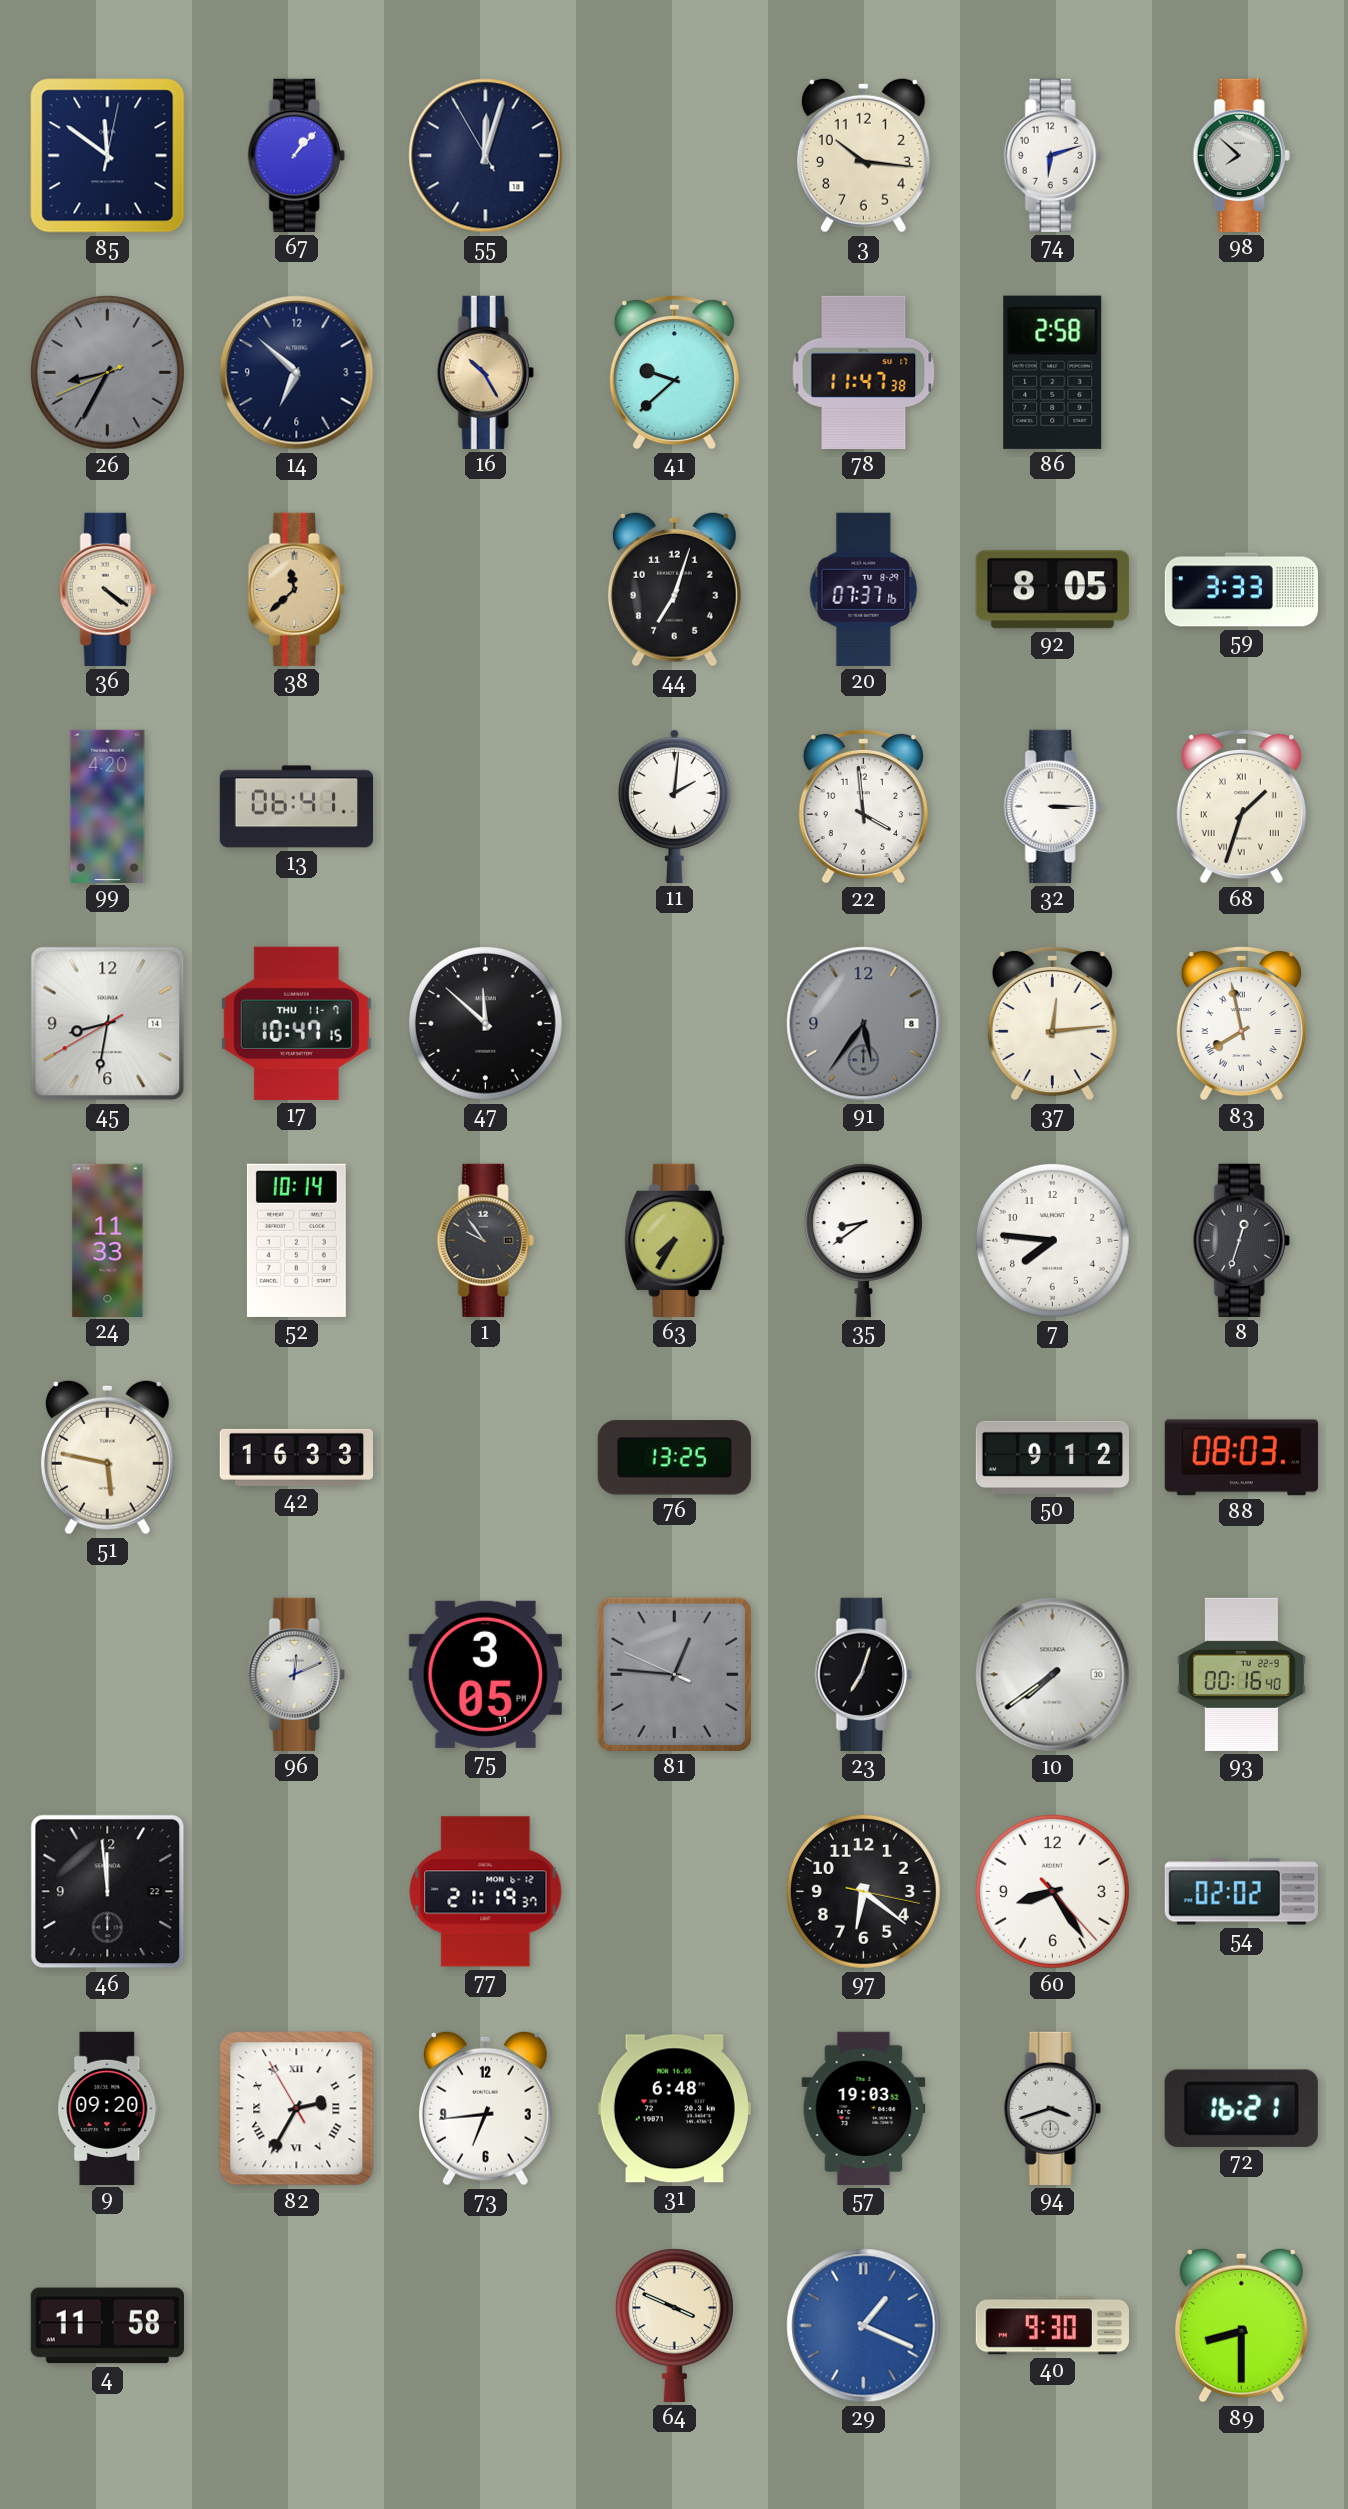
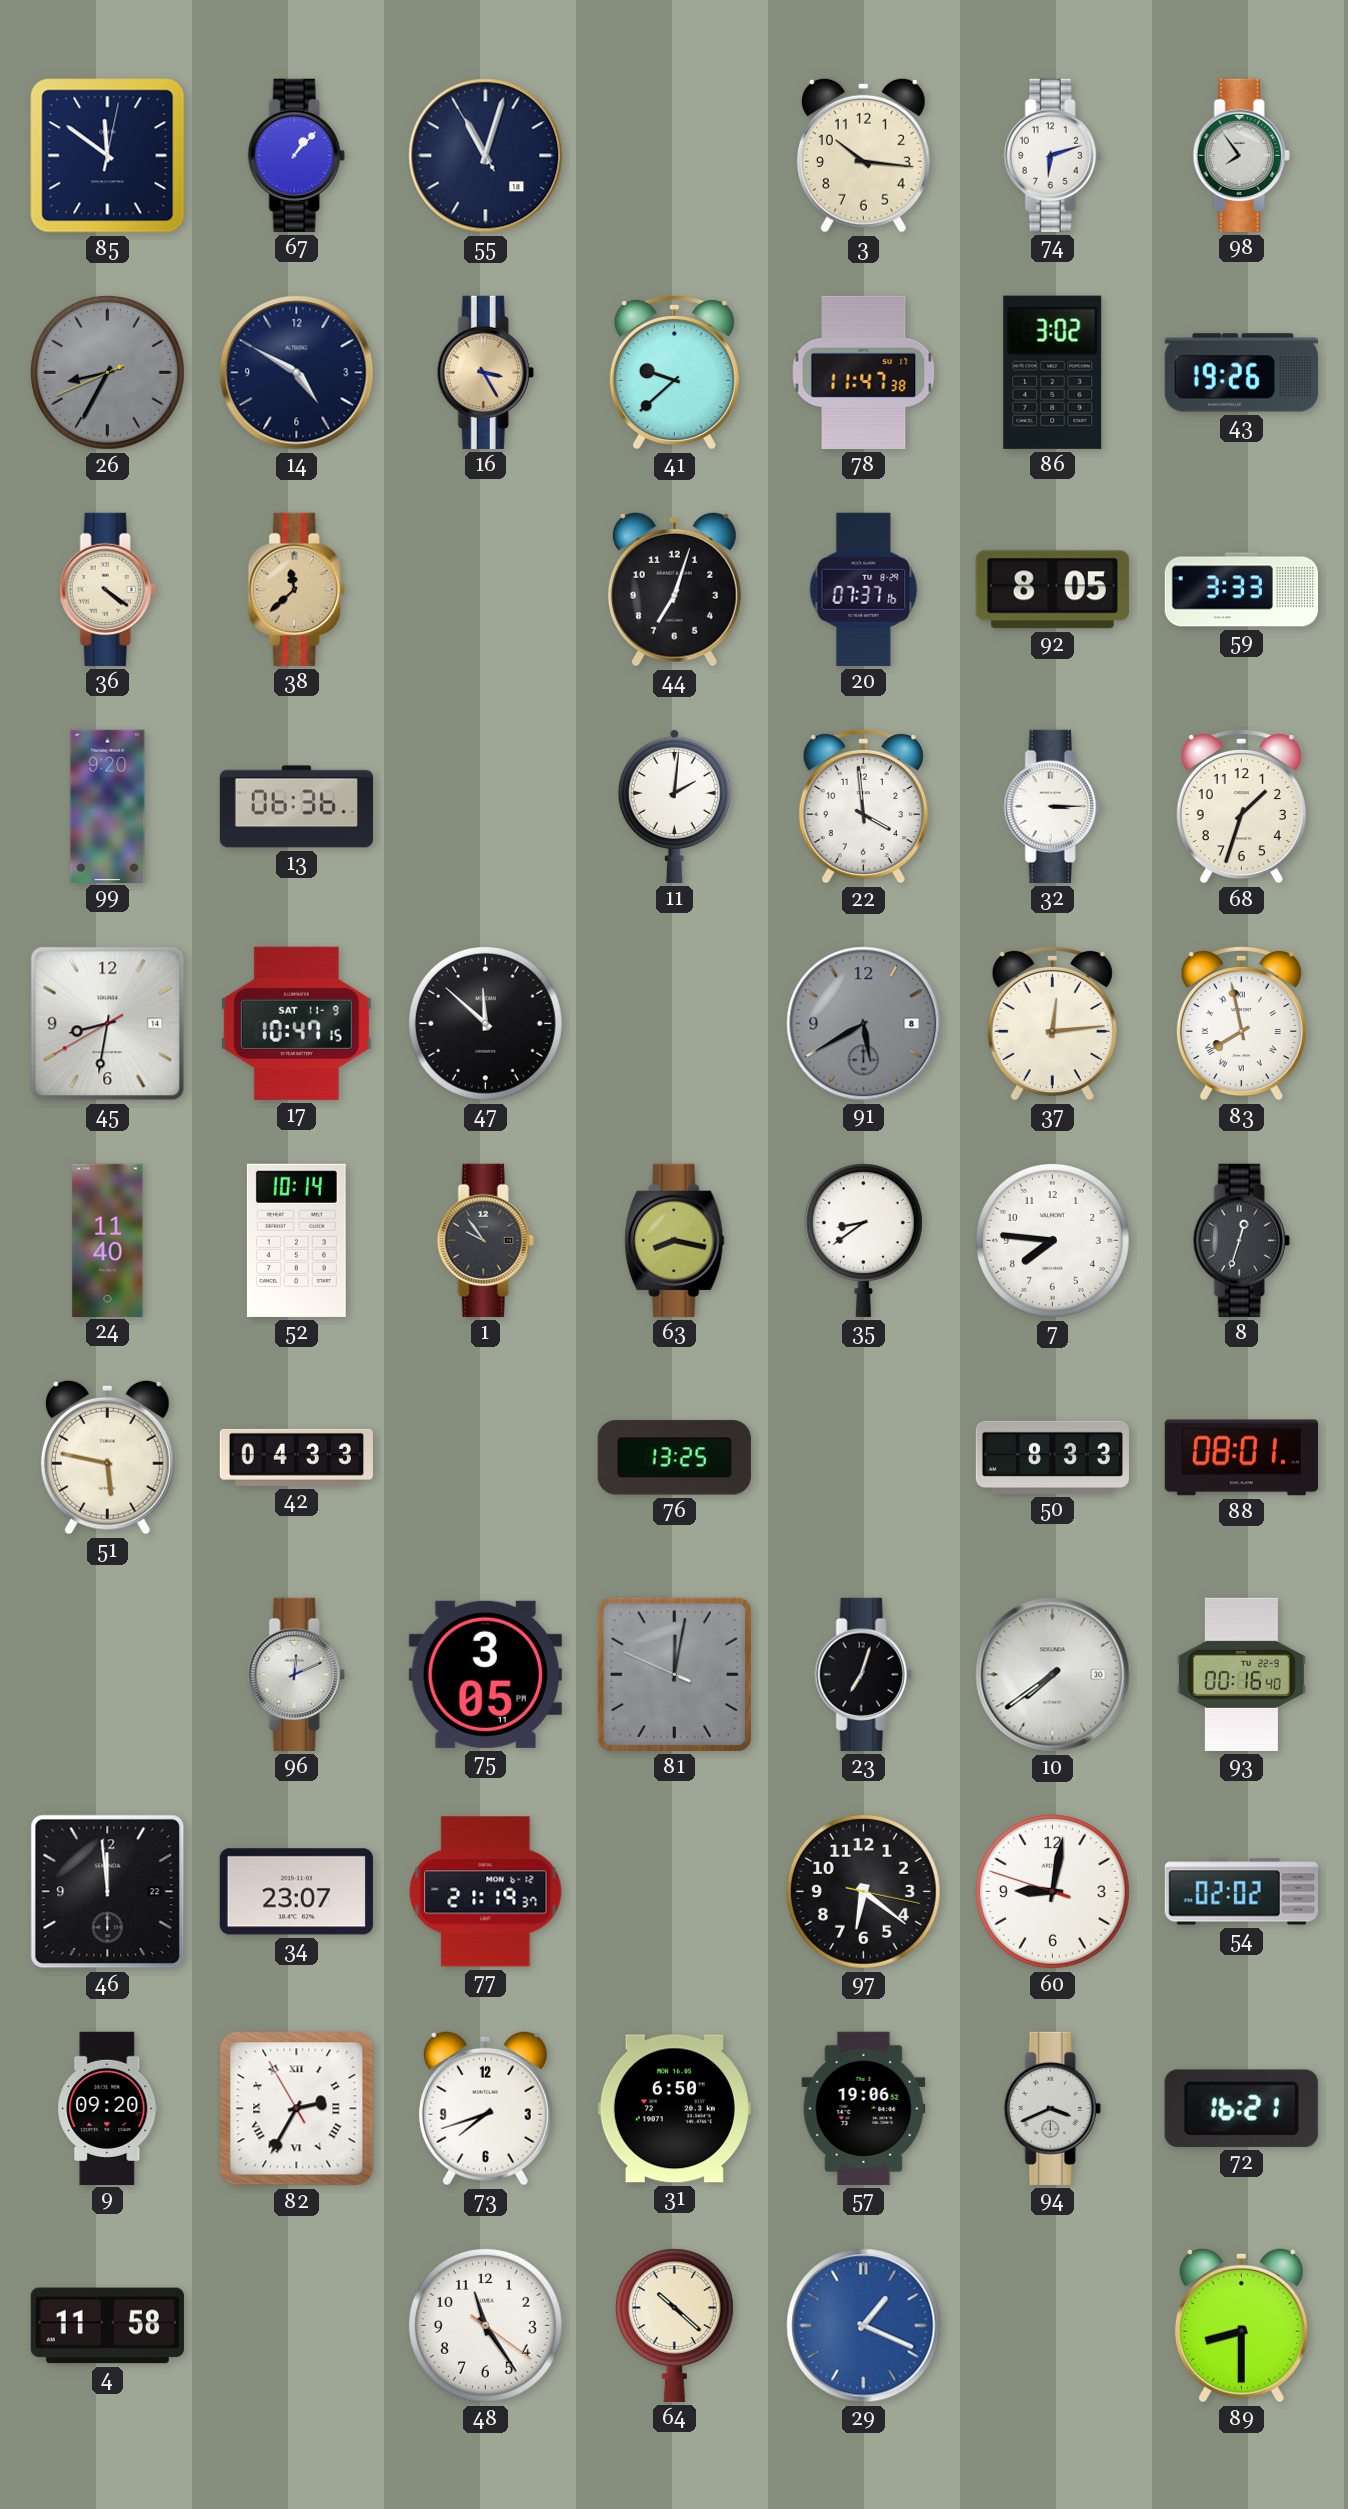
55: 12:02 -> 11:02
98: 7:52 -> 7:54
14: 6:52 -> 4:50
16: 10:25 -> 3:25
86: 2:58 -> 3:02
43: none -> 19:26
99: 4:20 -> 9:20
13: 06:41 -> 06:36
68 numerals: Roman -> Arabic
17 date: THU 11-7 -> SAT 11-9
91: 5:36 -> 5:40
24: 11:33 -> 11:40
63: 7:35 -> 8:17
42: 16:33 -> 04:33
50: 9:12 -> 8:33
88: 08:03 -> 08:01
81: 12:45 -> 12:01
34: none -> 23:07
60: 8:24 -> 9:01
73: 6:44 -> 7:42
31: 6:48 -> 6:50
57: 19:03 -> 19:06
94: 3:42 -> 3:41
48: none -> 11:24
64: 3:49 -> 10:22
40: 9:30 -> none
